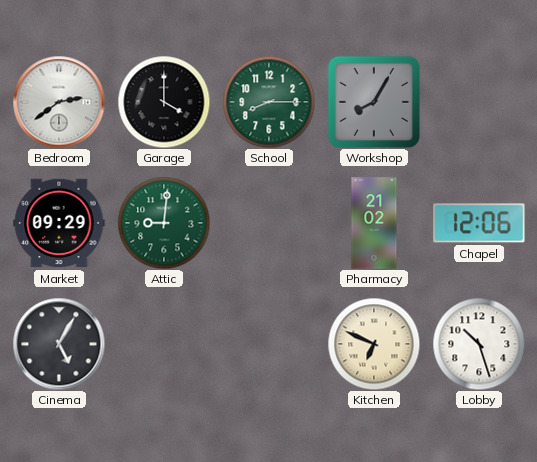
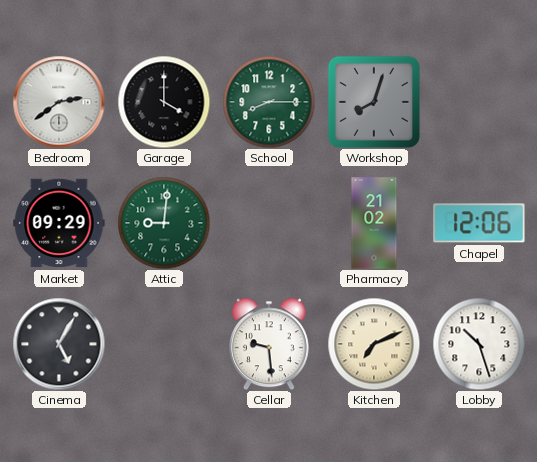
Workshop: 8:05 -> 8:03
Cellar: none -> 9:29
Kitchen: 6:49 -> 7:11
